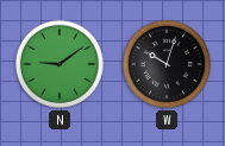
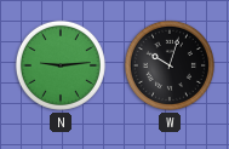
N: 9:09 -> 9:14
